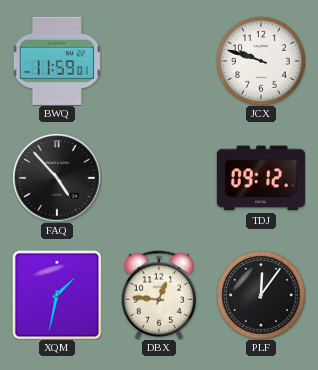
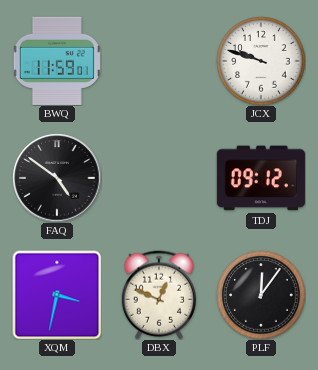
FAQ: 4:53 -> 4:51
XQM: 1:32 -> 3:32
DBX: 12:46 -> 12:49
